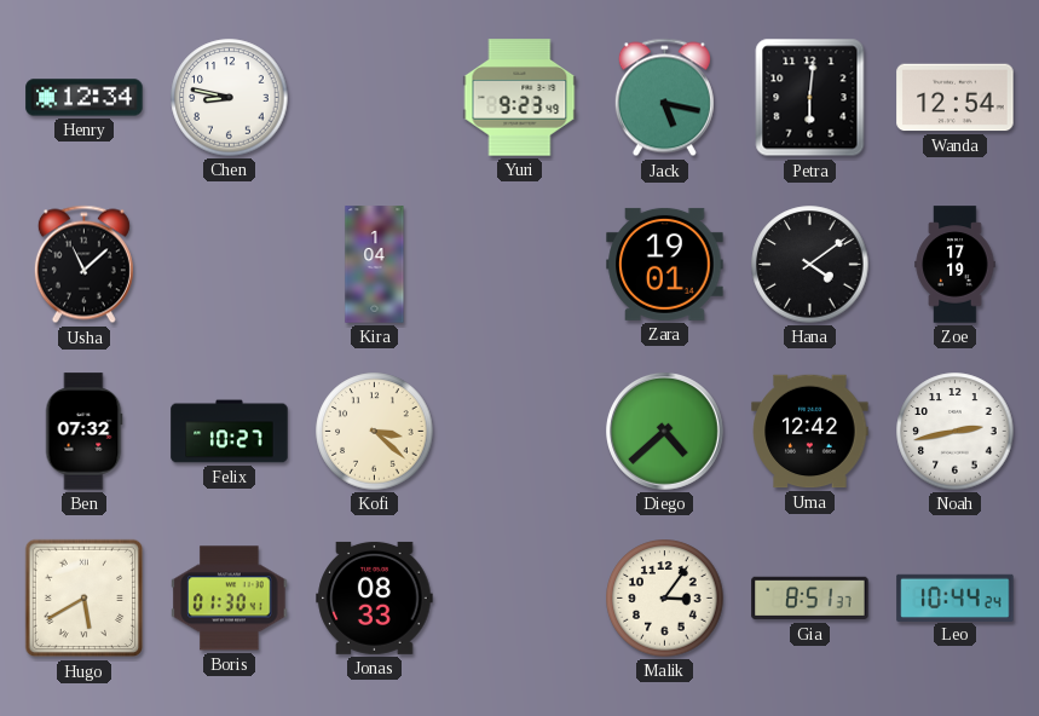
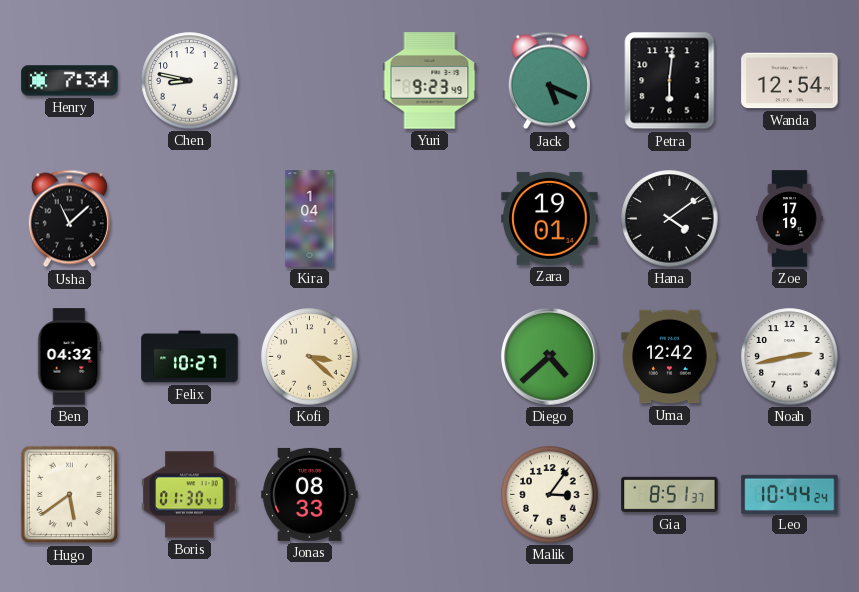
Henry: 12:34 -> 7:34
Jack: 5:17 -> 5:19
Ben: 07:32 -> 04:32
Hugo: 5:40 -> 5:39
